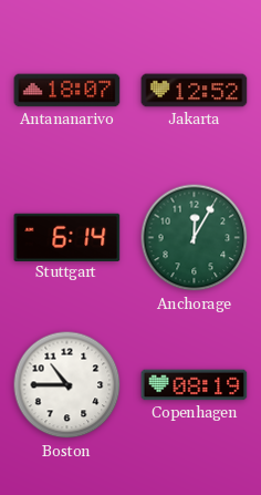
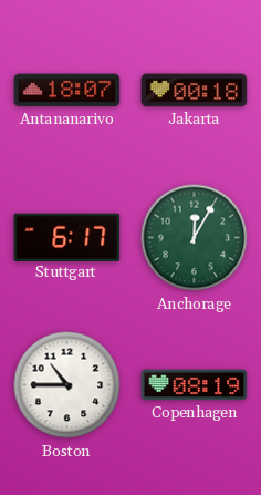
Jakarta: 12:52 -> 00:18
Stuttgart: 6:14 -> 6:17
